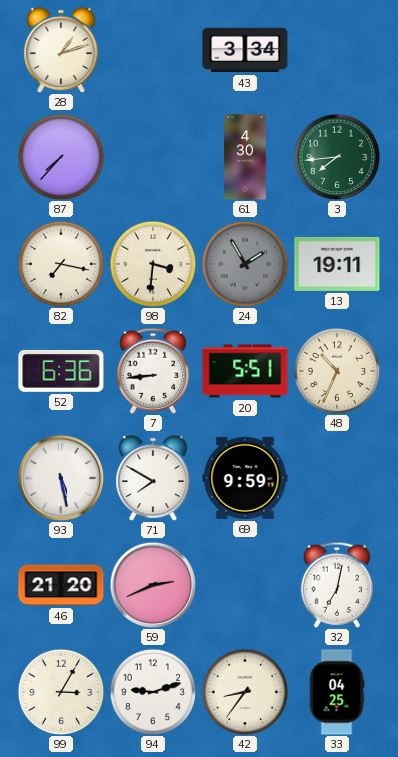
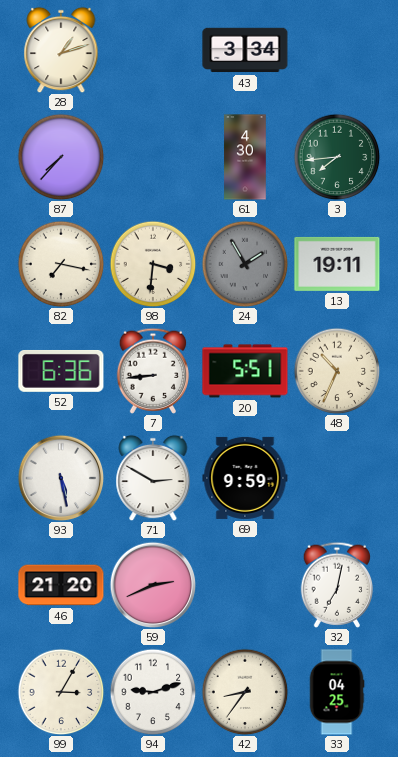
71: 7:50 -> 2:50
